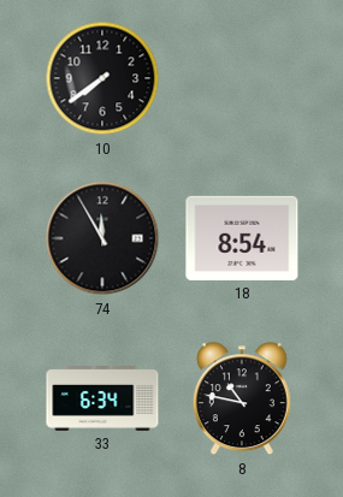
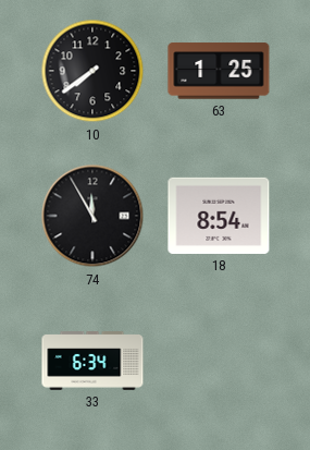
63: none -> 1:25
8: 10:47 -> none
